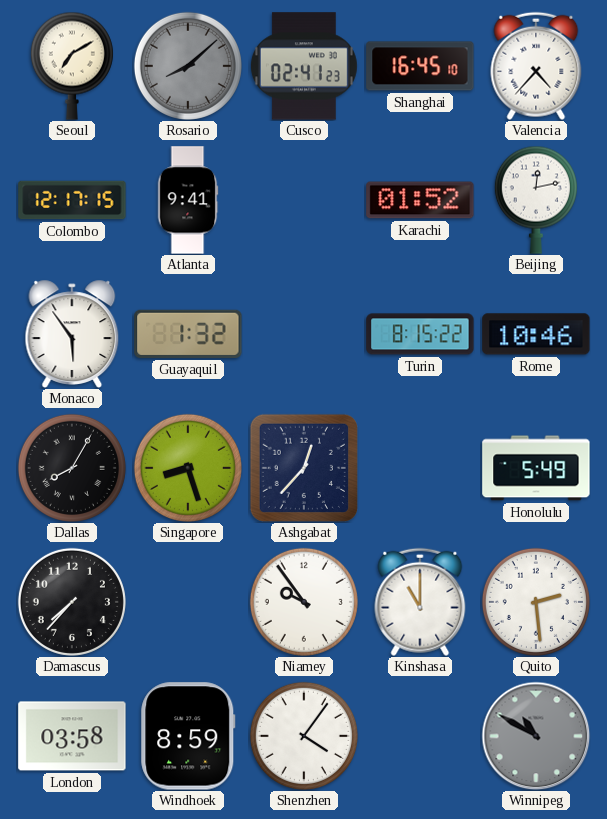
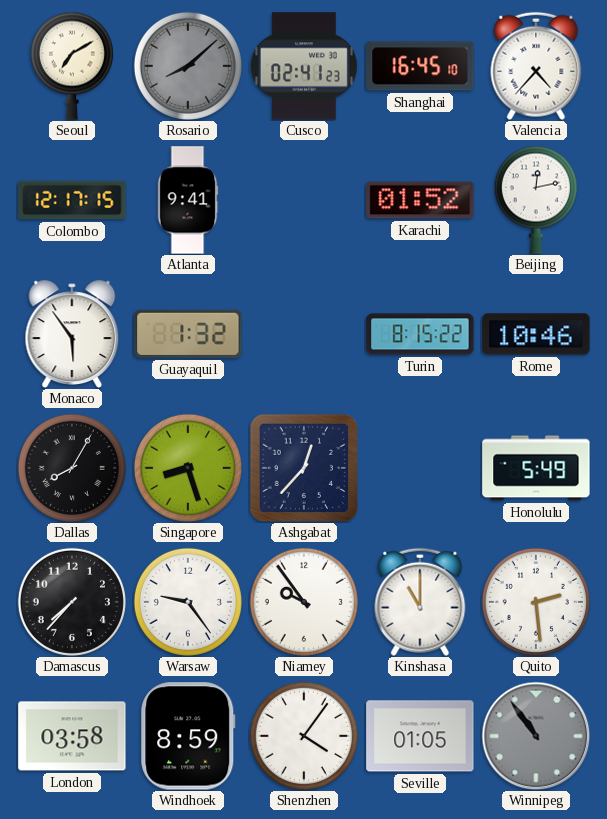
Warsaw: none -> 9:24
Seville: none -> 01:05
Winnipeg: 10:50 -> 10:54
